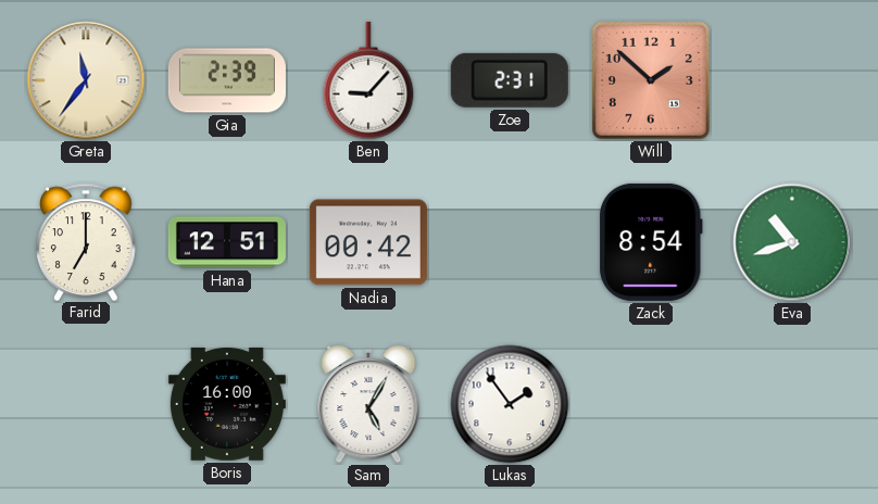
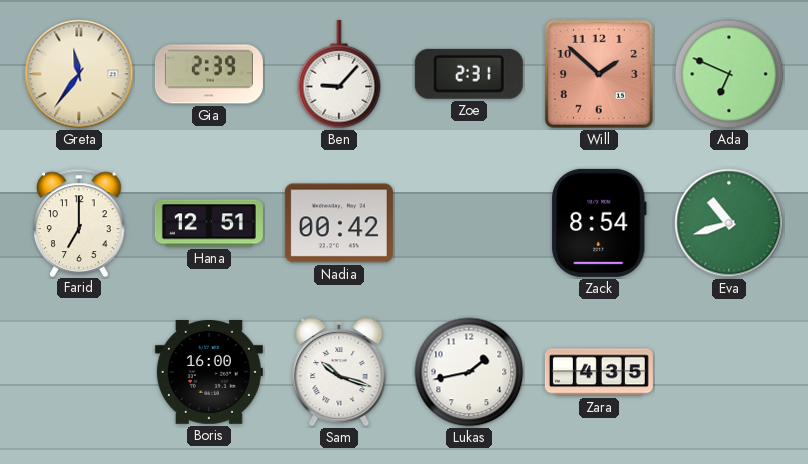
Ada: none -> 6:49
Sam: 5:05 -> 10:18
Lukas: 1:54 -> 1:43
Zara: none -> 4:35
